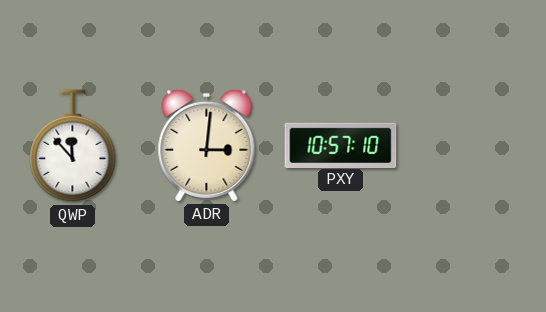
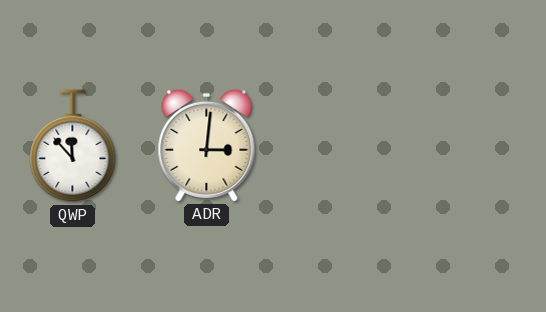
PXY: 10:57 -> none
